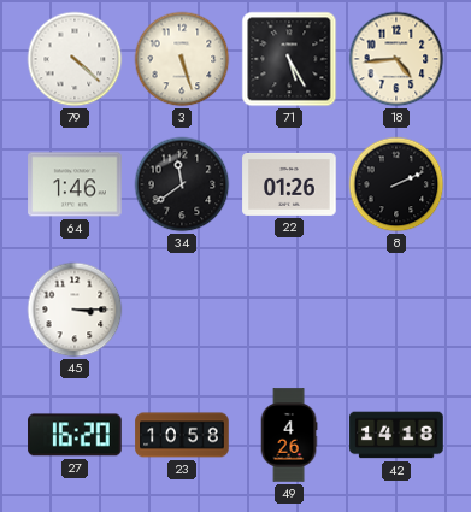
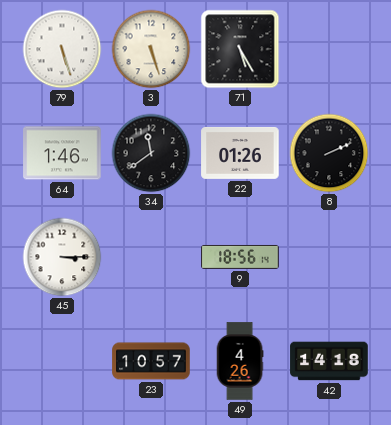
79: 4:22 -> 5:27
18: 4:44 -> none
9: none -> 18:56
27: 16:20 -> none
23: 10:58 -> 10:57
